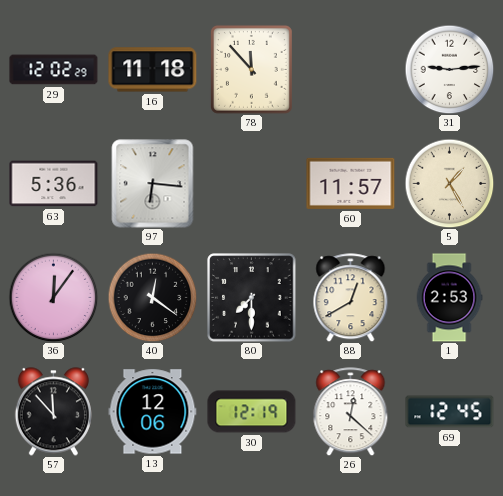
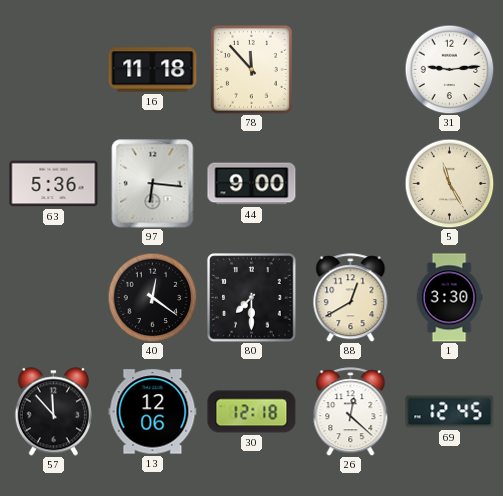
29: 12:02 -> none
44: none -> 9:00
60: 11:57 -> none
5: 1:25 -> 11:25
36: 12:06 -> none
1: 2:53 -> 3:30
30: 12:19 -> 12:18
